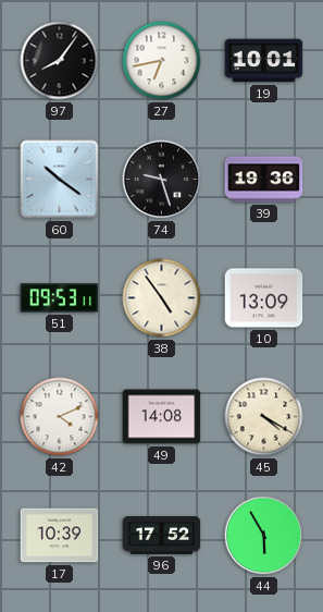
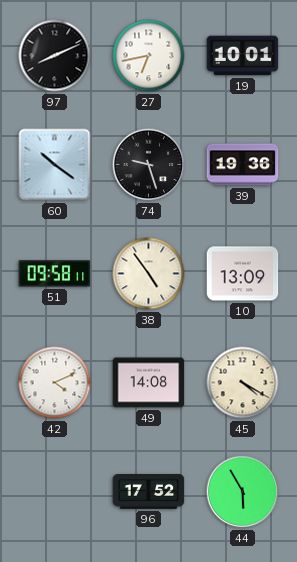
97: 8:06 -> 8:11
51: 09:53 -> 09:58
17: 10:39 -> none
